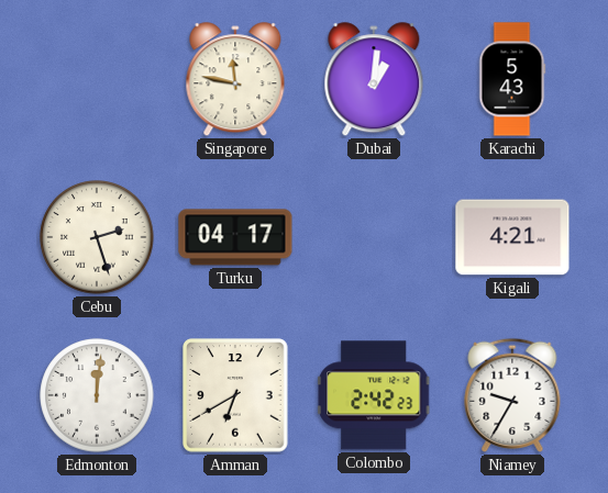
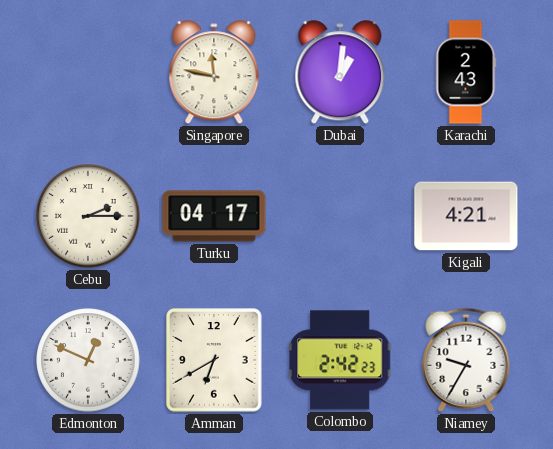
Karachi: 5:43 -> 2:43
Cebu: 2:27 -> 2:15
Edmonton: 12:01 -> 12:49
